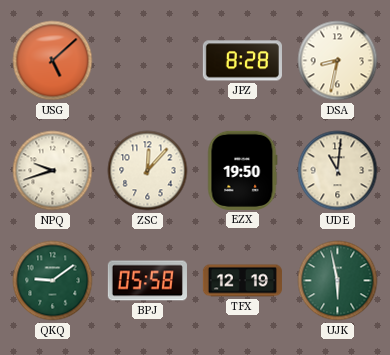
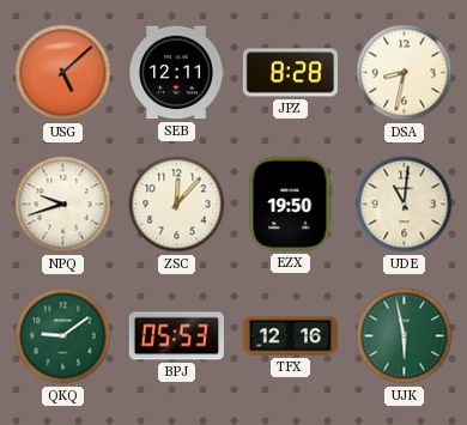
SEB: none -> 12:11
BPJ: 05:58 -> 05:53
TFX: 12:19 -> 12:16
